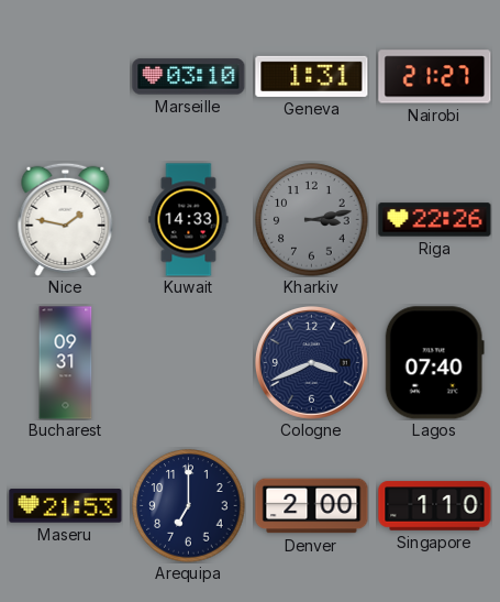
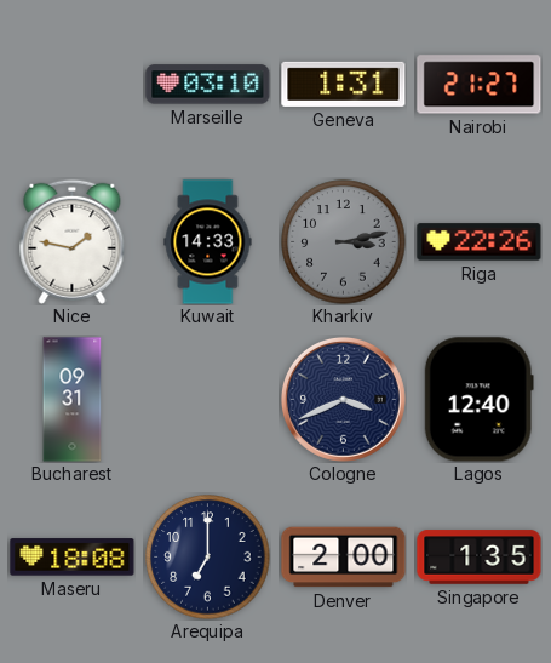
Lagos: 07:40 -> 12:40
Maseru: 21:53 -> 18:08
Singapore: 1:10 -> 1:35
